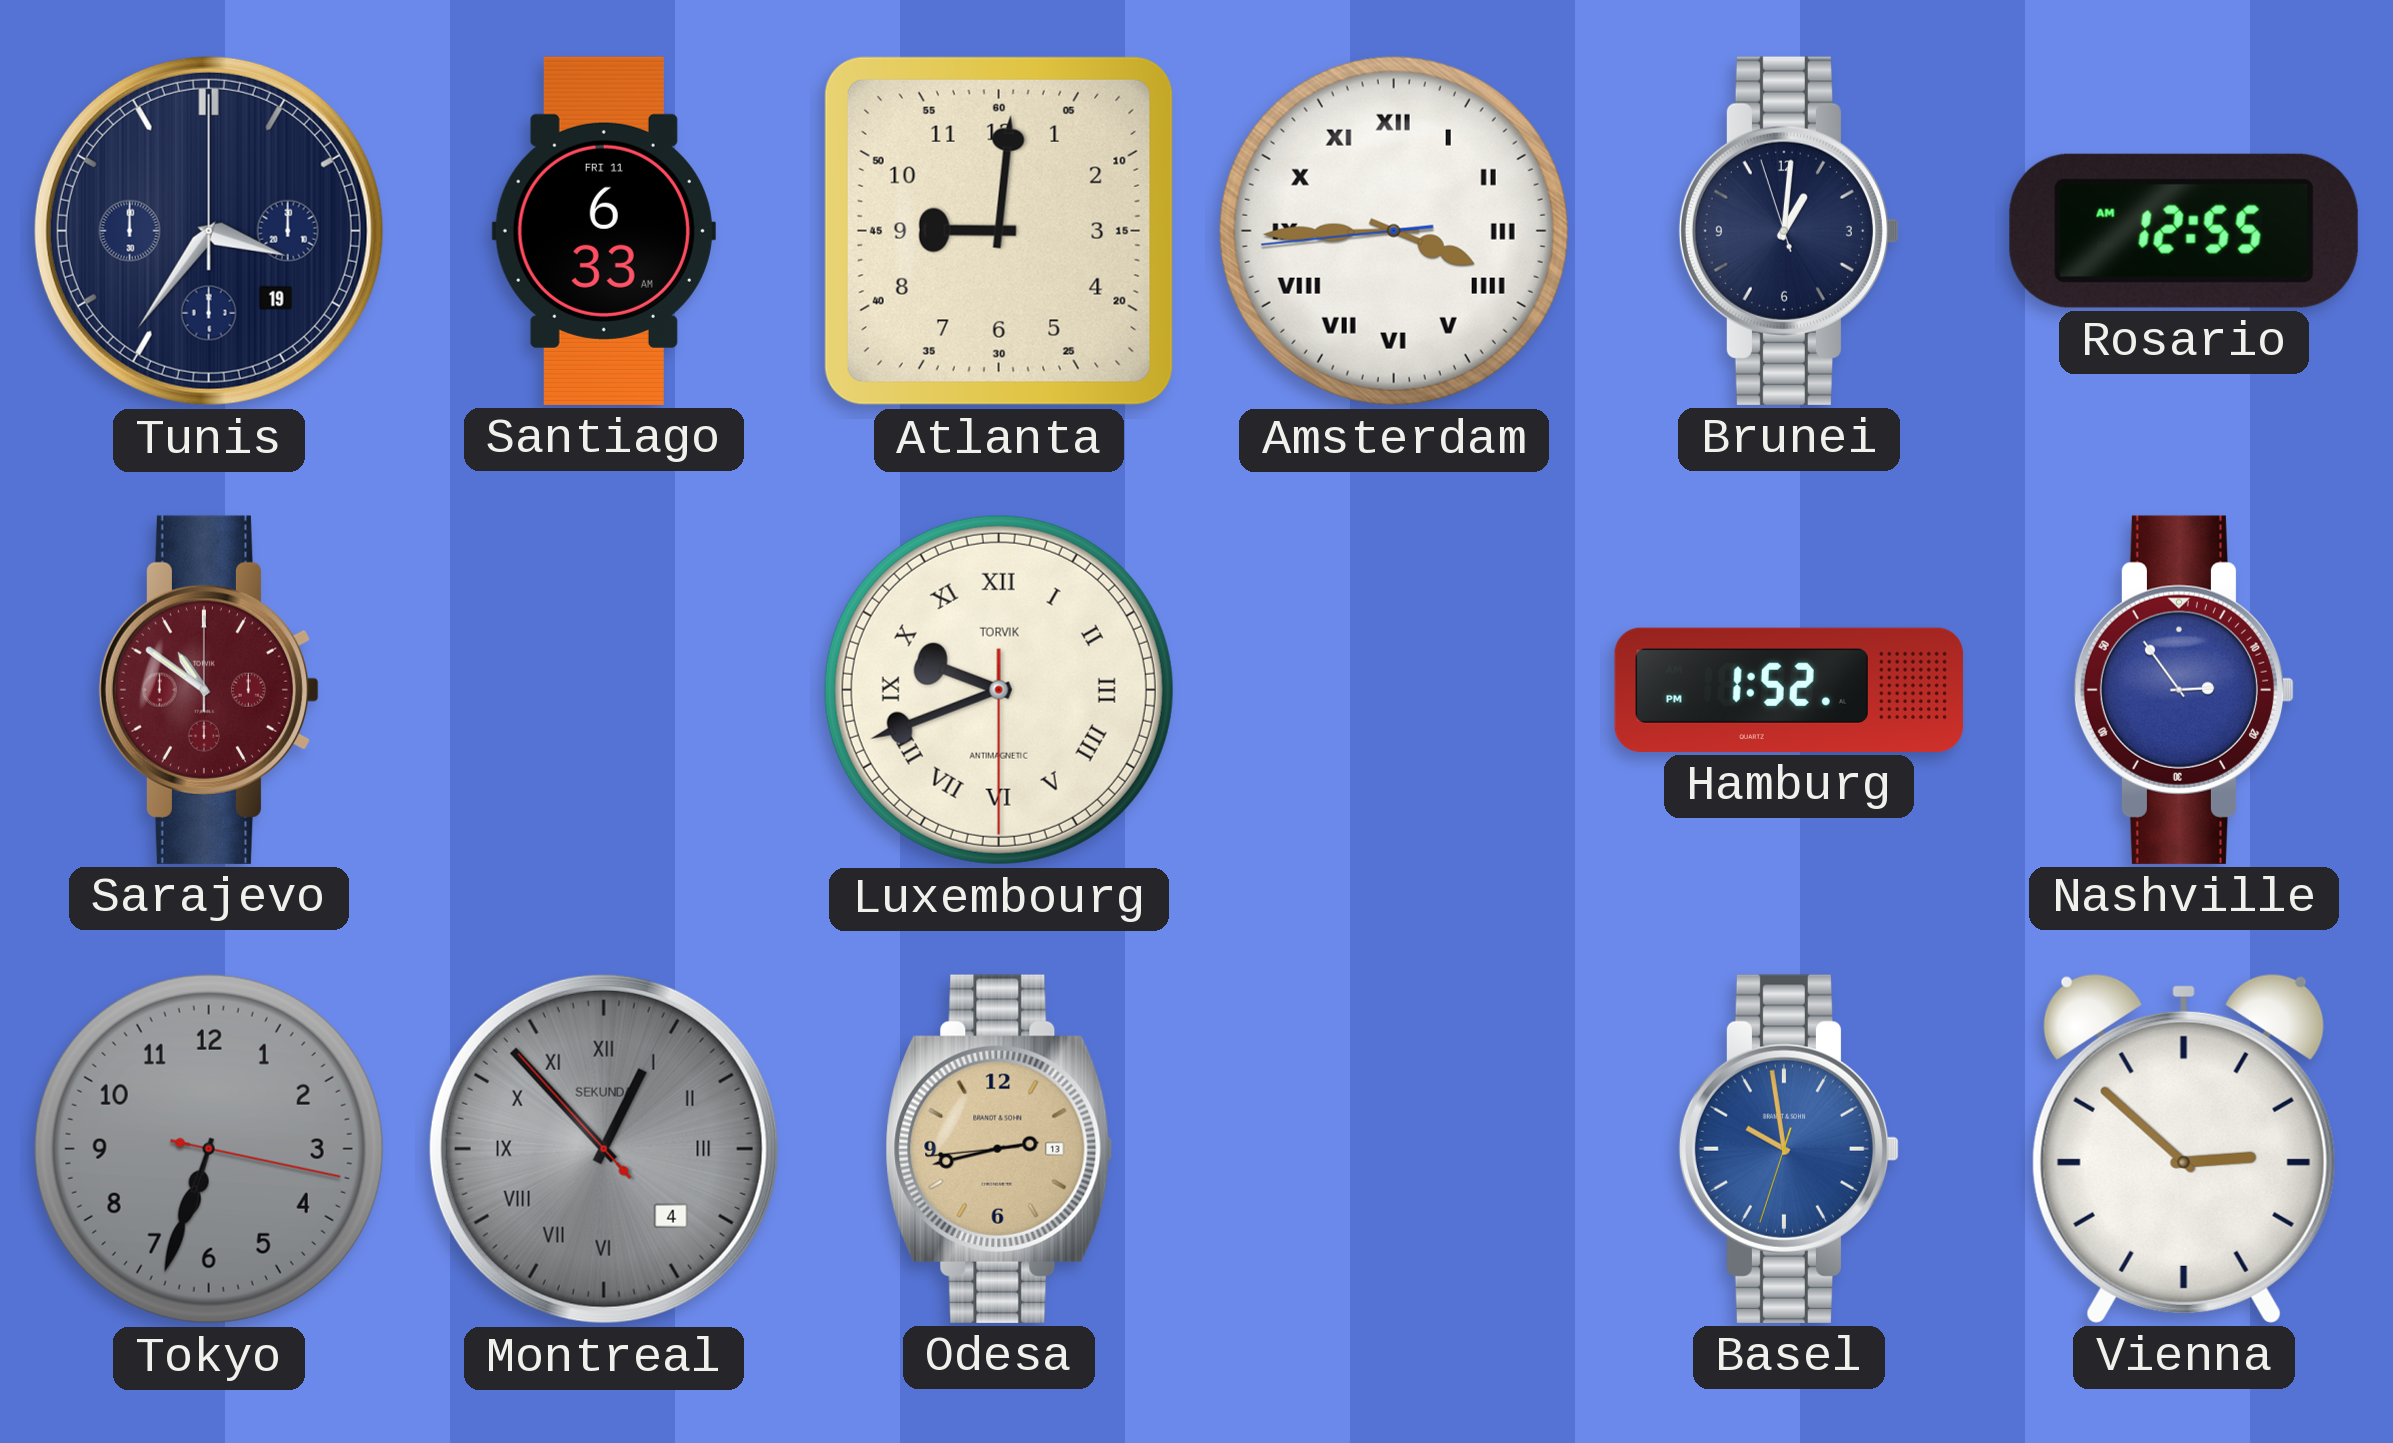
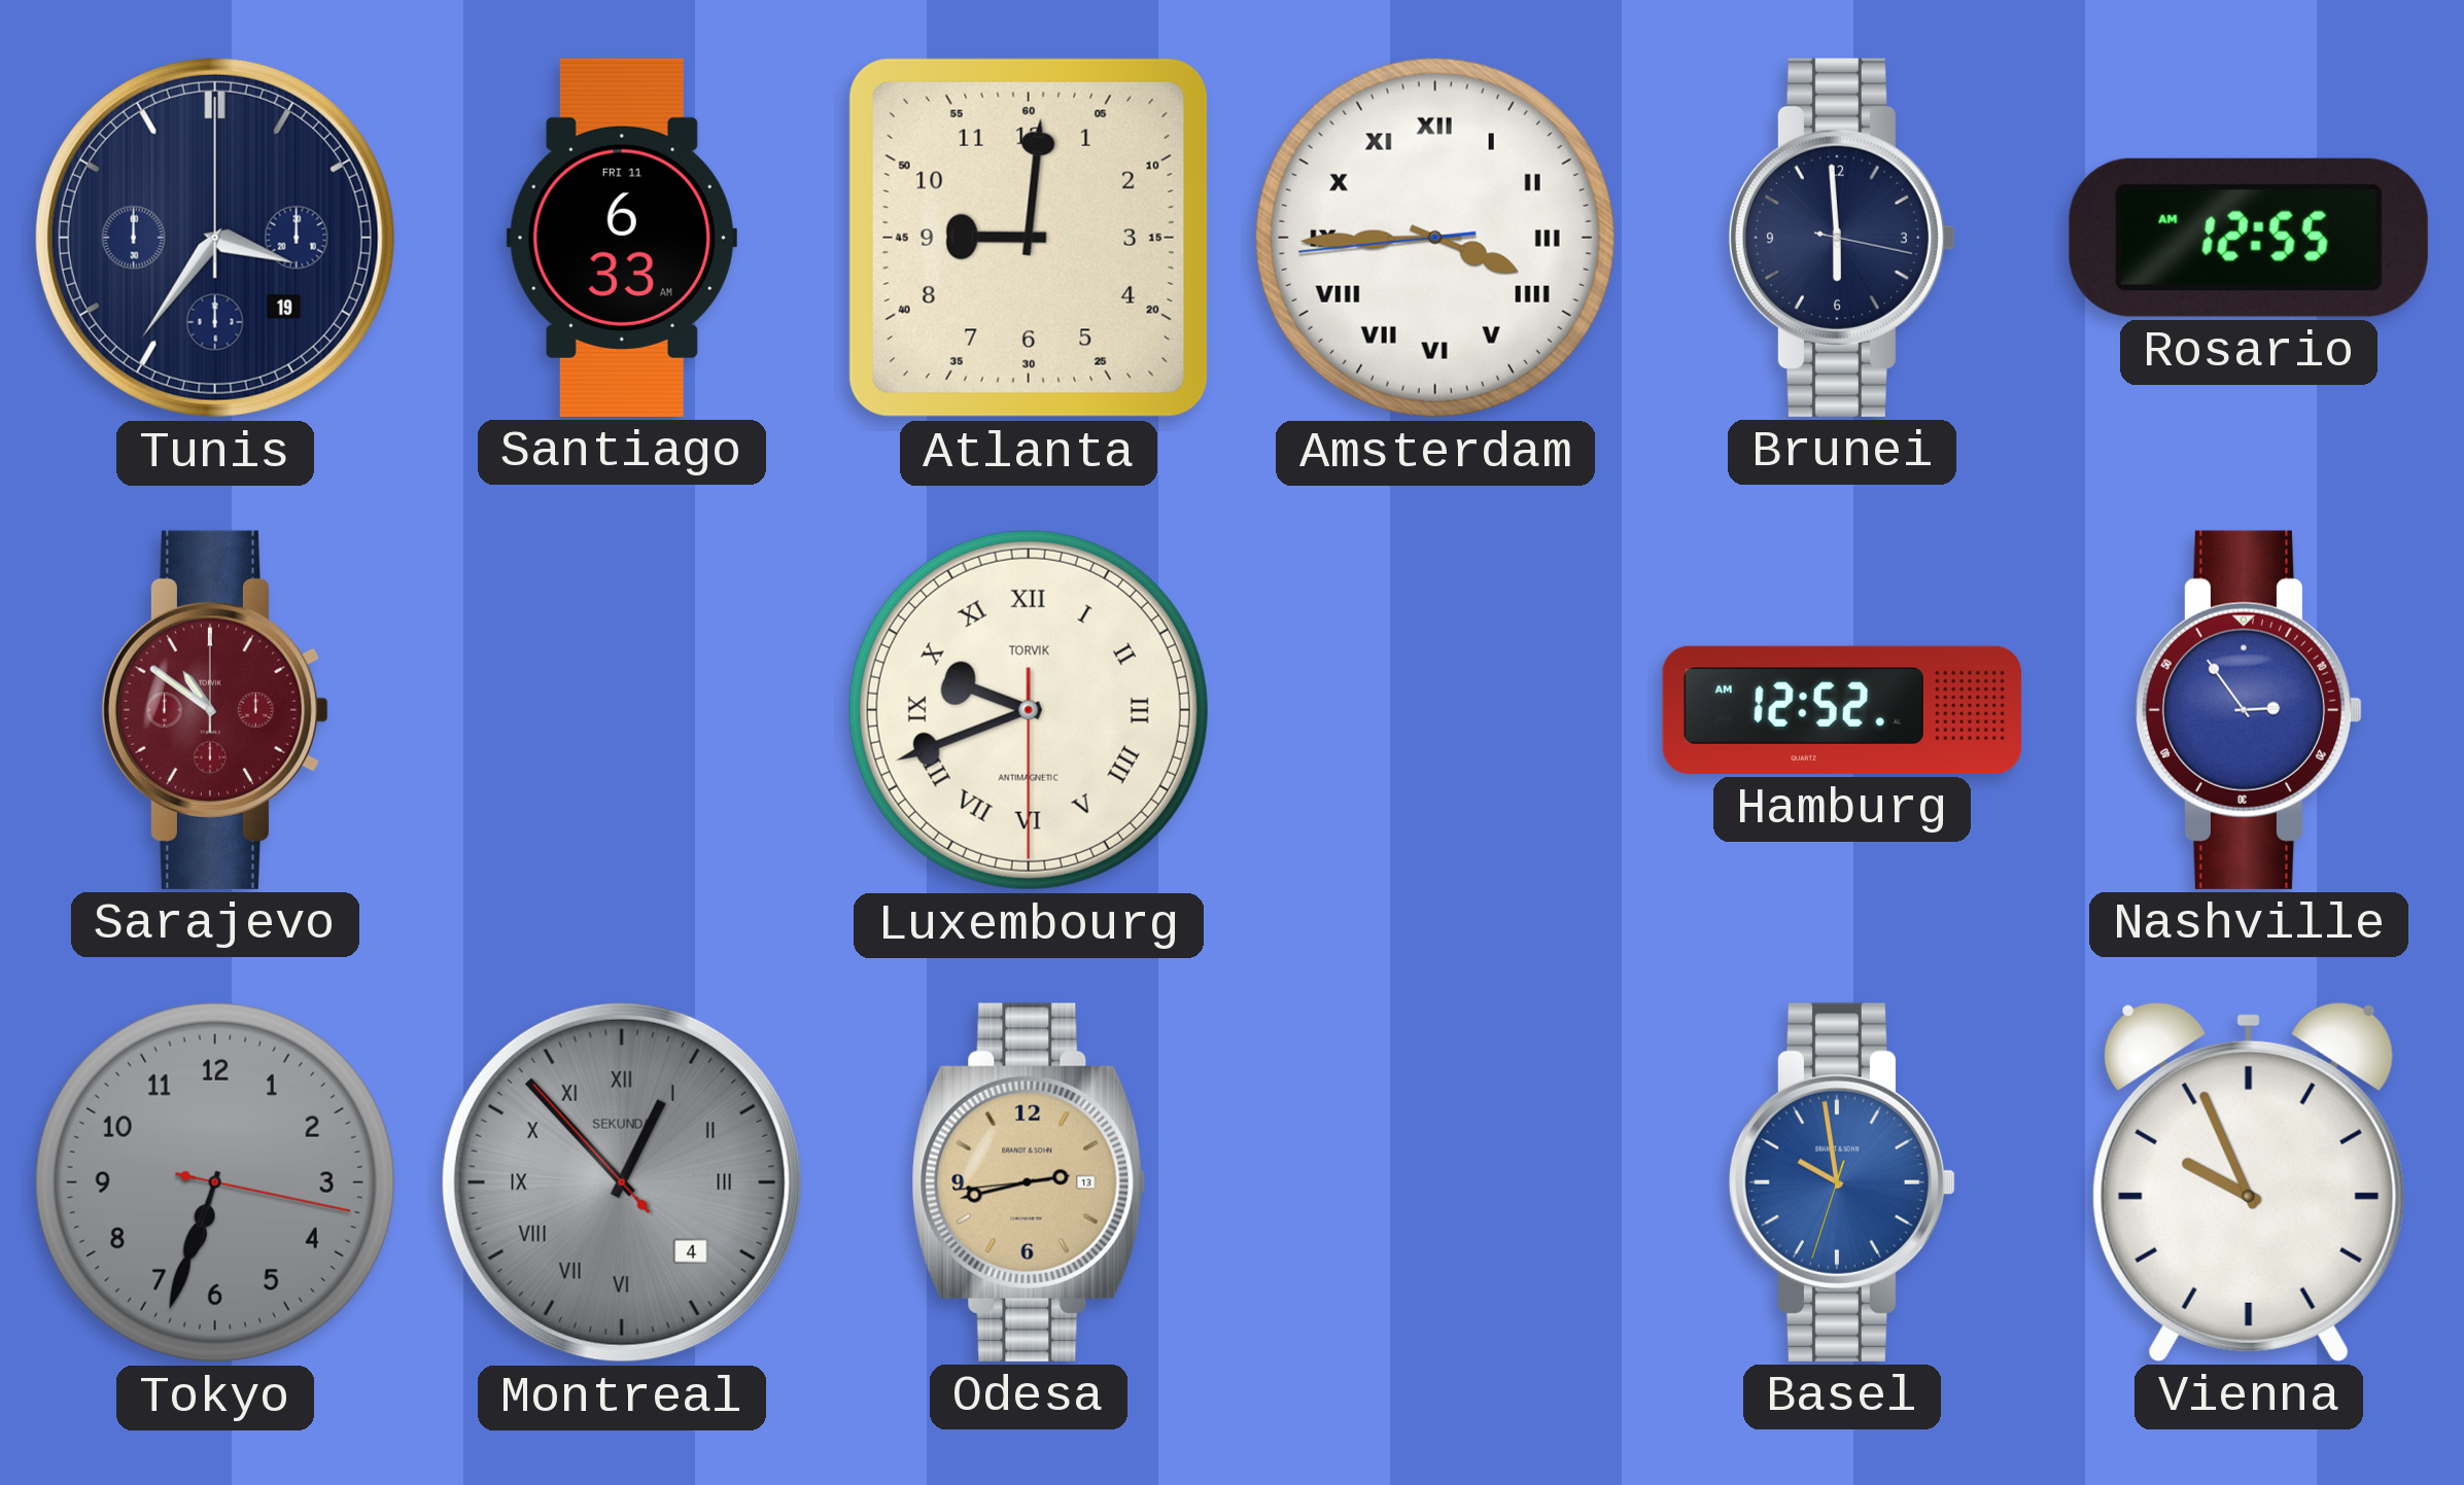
Brunei: 1:00 -> 5:59
Hamburg: 1:52 -> 12:52
Vienna: 2:52 -> 9:56
